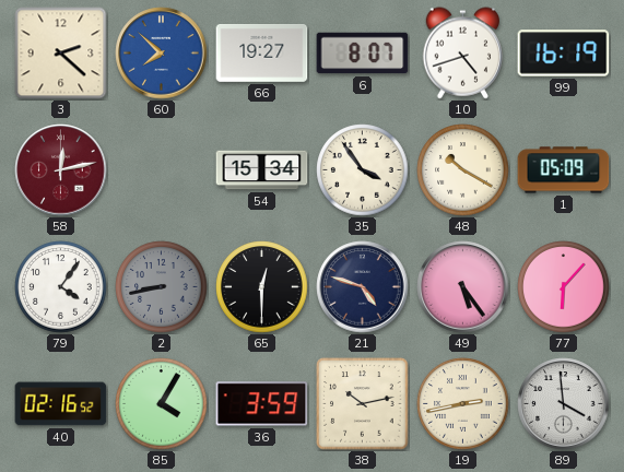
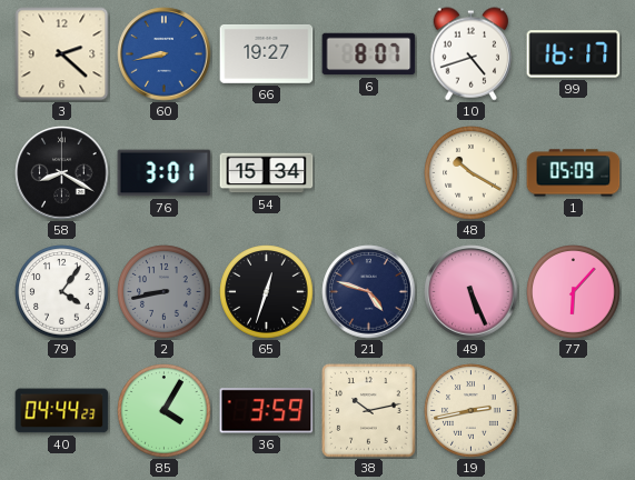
60: 7:52 -> 8:43
99: 16:19 -> 16:17
58: 12:13 -> 8:20
58 dial: burgundy -> black
76: none -> 3:01
35: 3:54 -> none
65: 12:30 -> 12:33
49: 5:24 -> 5:26
40: 02:16 -> 04:44
89: 3:59 -> none
